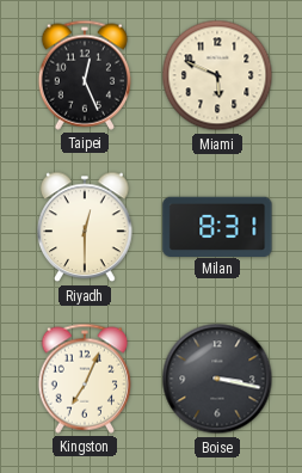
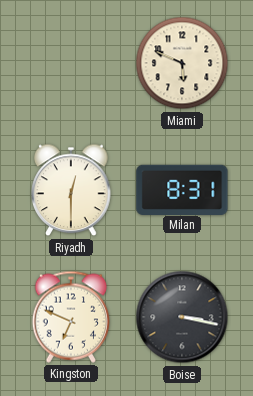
Taipei: 12:26 -> none
Kingston: 7:04 -> 6:49
